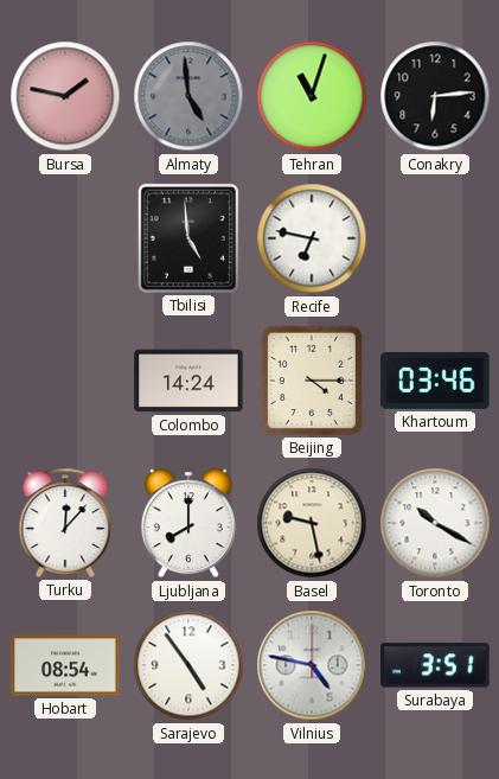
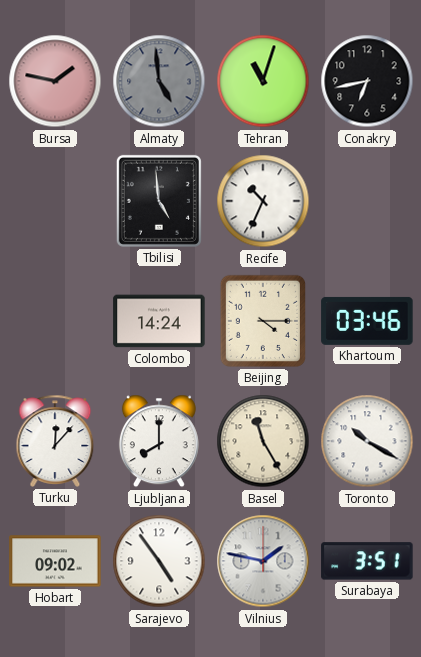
Conakry: 6:14 -> 6:43
Recife: 6:47 -> 10:34
Basel: 9:28 -> 11:25
Hobart: 08:54 -> 09:02
Vilnius: 4:47 -> 1:47
